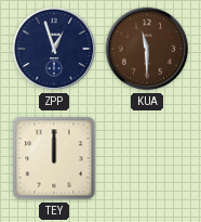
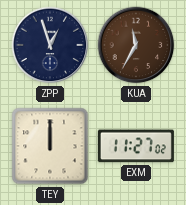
KUA: 11:30 -> 11:35
EXM: none -> 11:27
